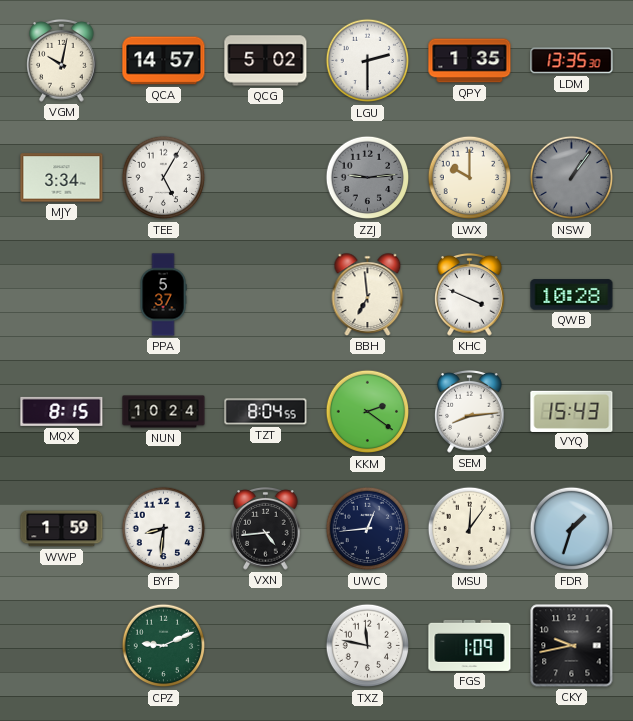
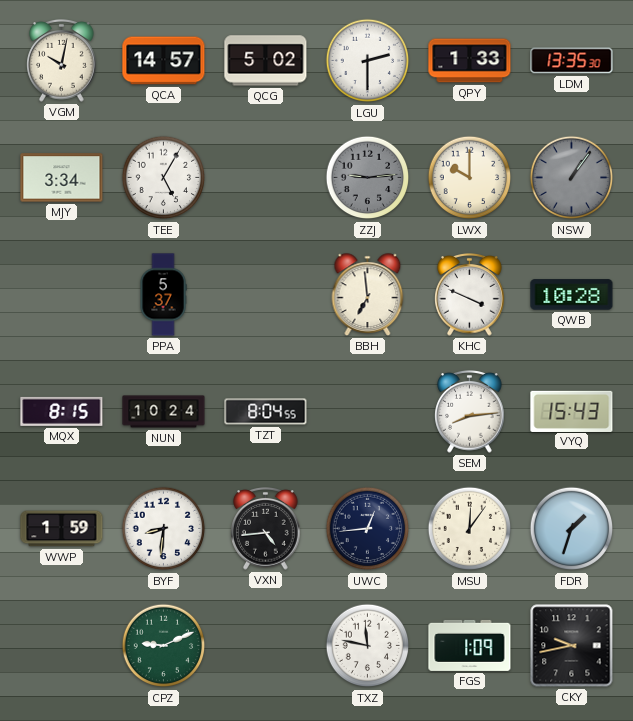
QPY: 1:35 -> 1:33
KKM: 2:21 -> none
